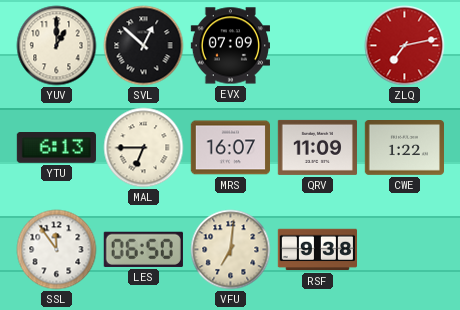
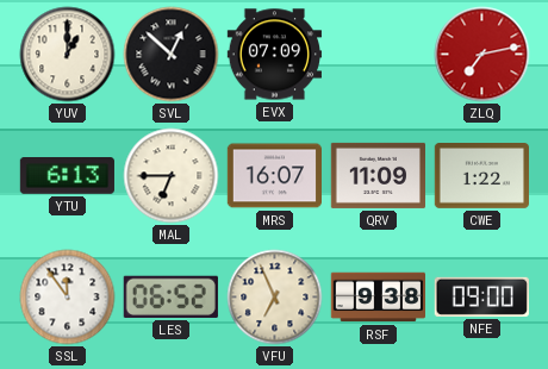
LES: 06:50 -> 06:52
VFU: 7:01 -> 6:56
NFE: none -> 09:00
